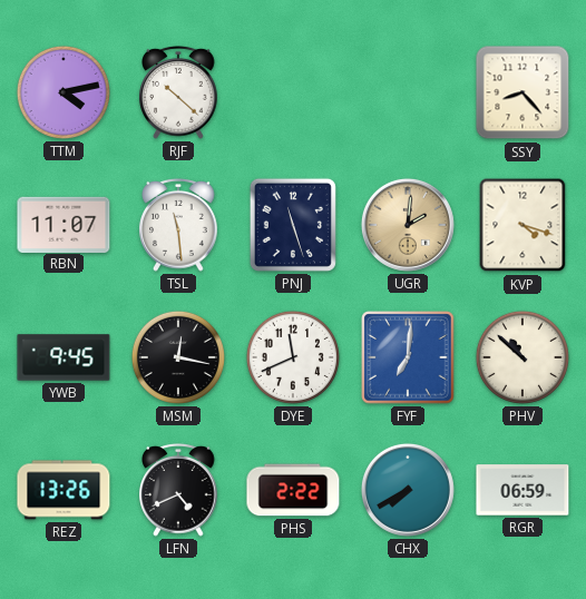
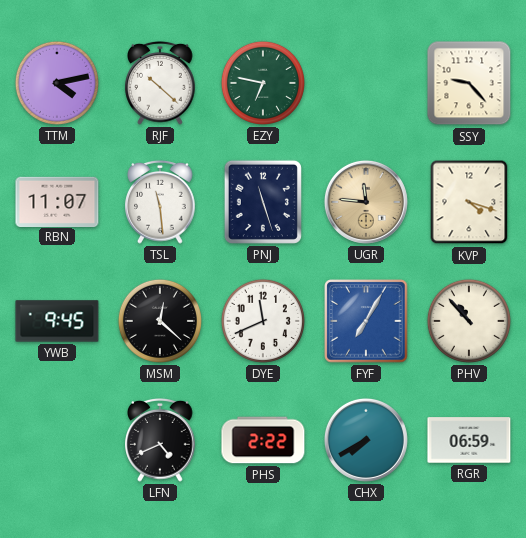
EZY: none -> 6:47
SSY: 8:23 -> 9:23
UGR: 2:01 -> 11:46
MSM: 12:17 -> 12:22
FYF: 7:01 -> 7:05
PHV: 10:52 -> 10:53
REZ: 13:26 -> none
